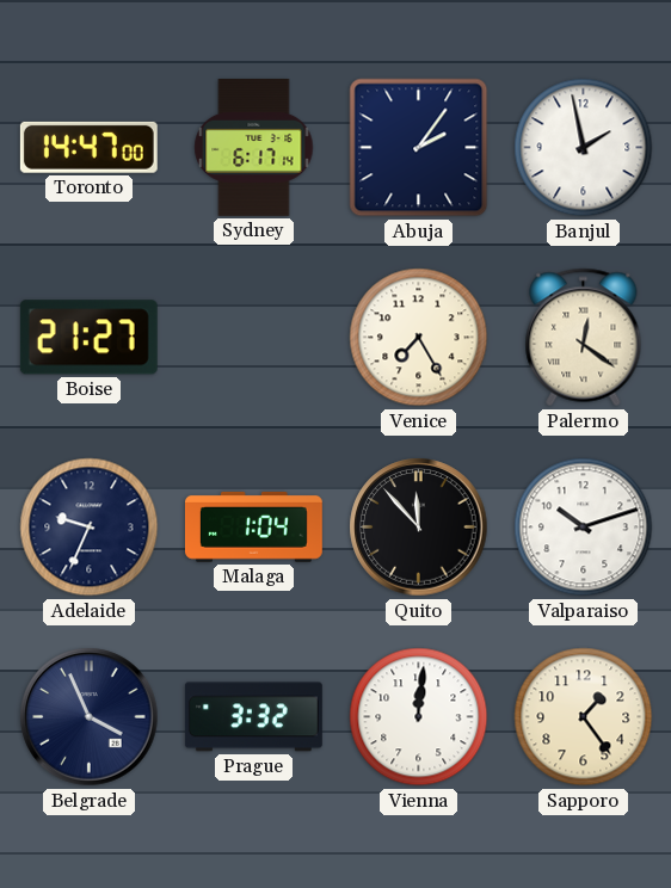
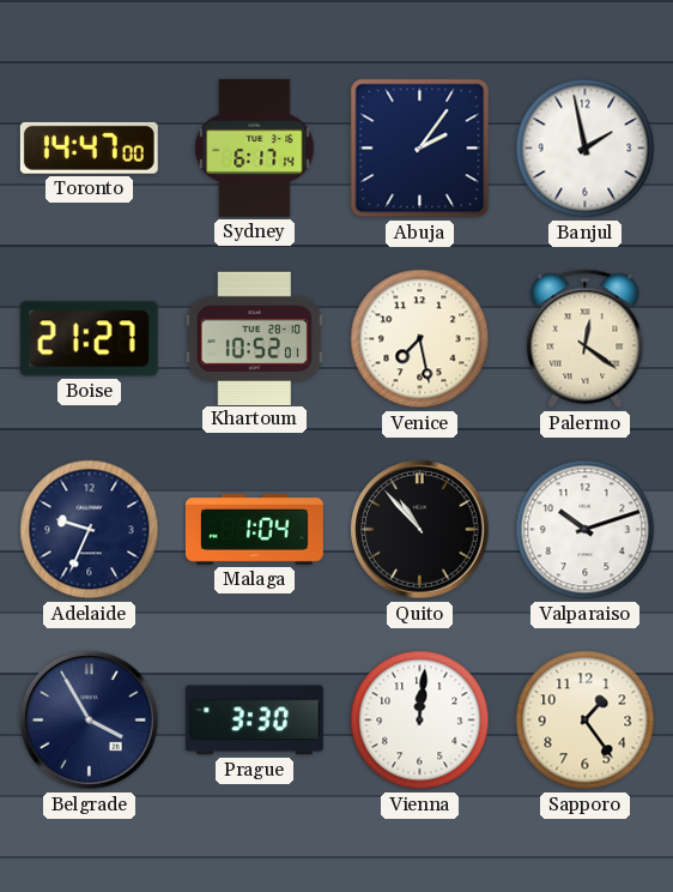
Khartoum: none -> 10:52
Venice: 7:25 -> 7:28
Quito: 11:53 -> 10:53
Belgrade: 3:56 -> 3:55
Prague: 3:32 -> 3:30
